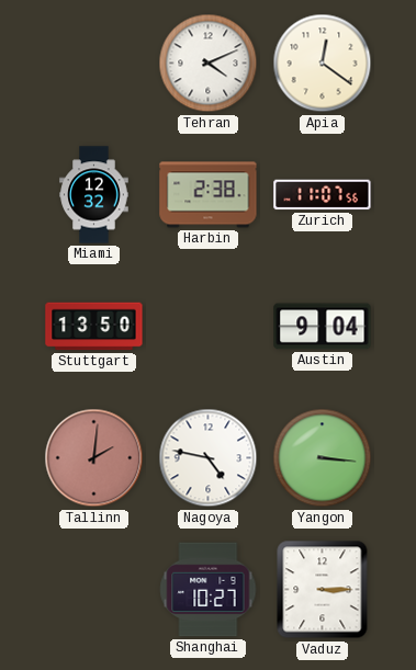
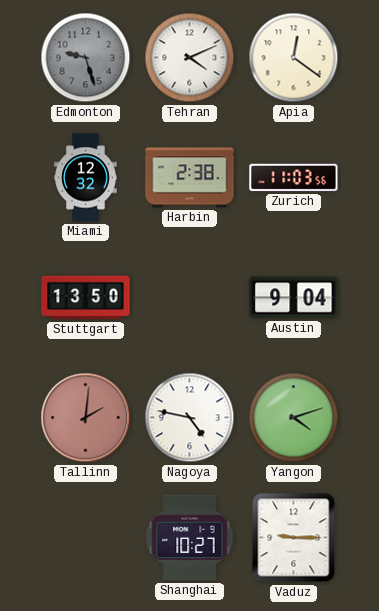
Edmonton: none -> 9:27
Zurich: 11:07 -> 11:03
Yangon: 3:16 -> 4:12
Vaduz: 3:15 -> 9:15
